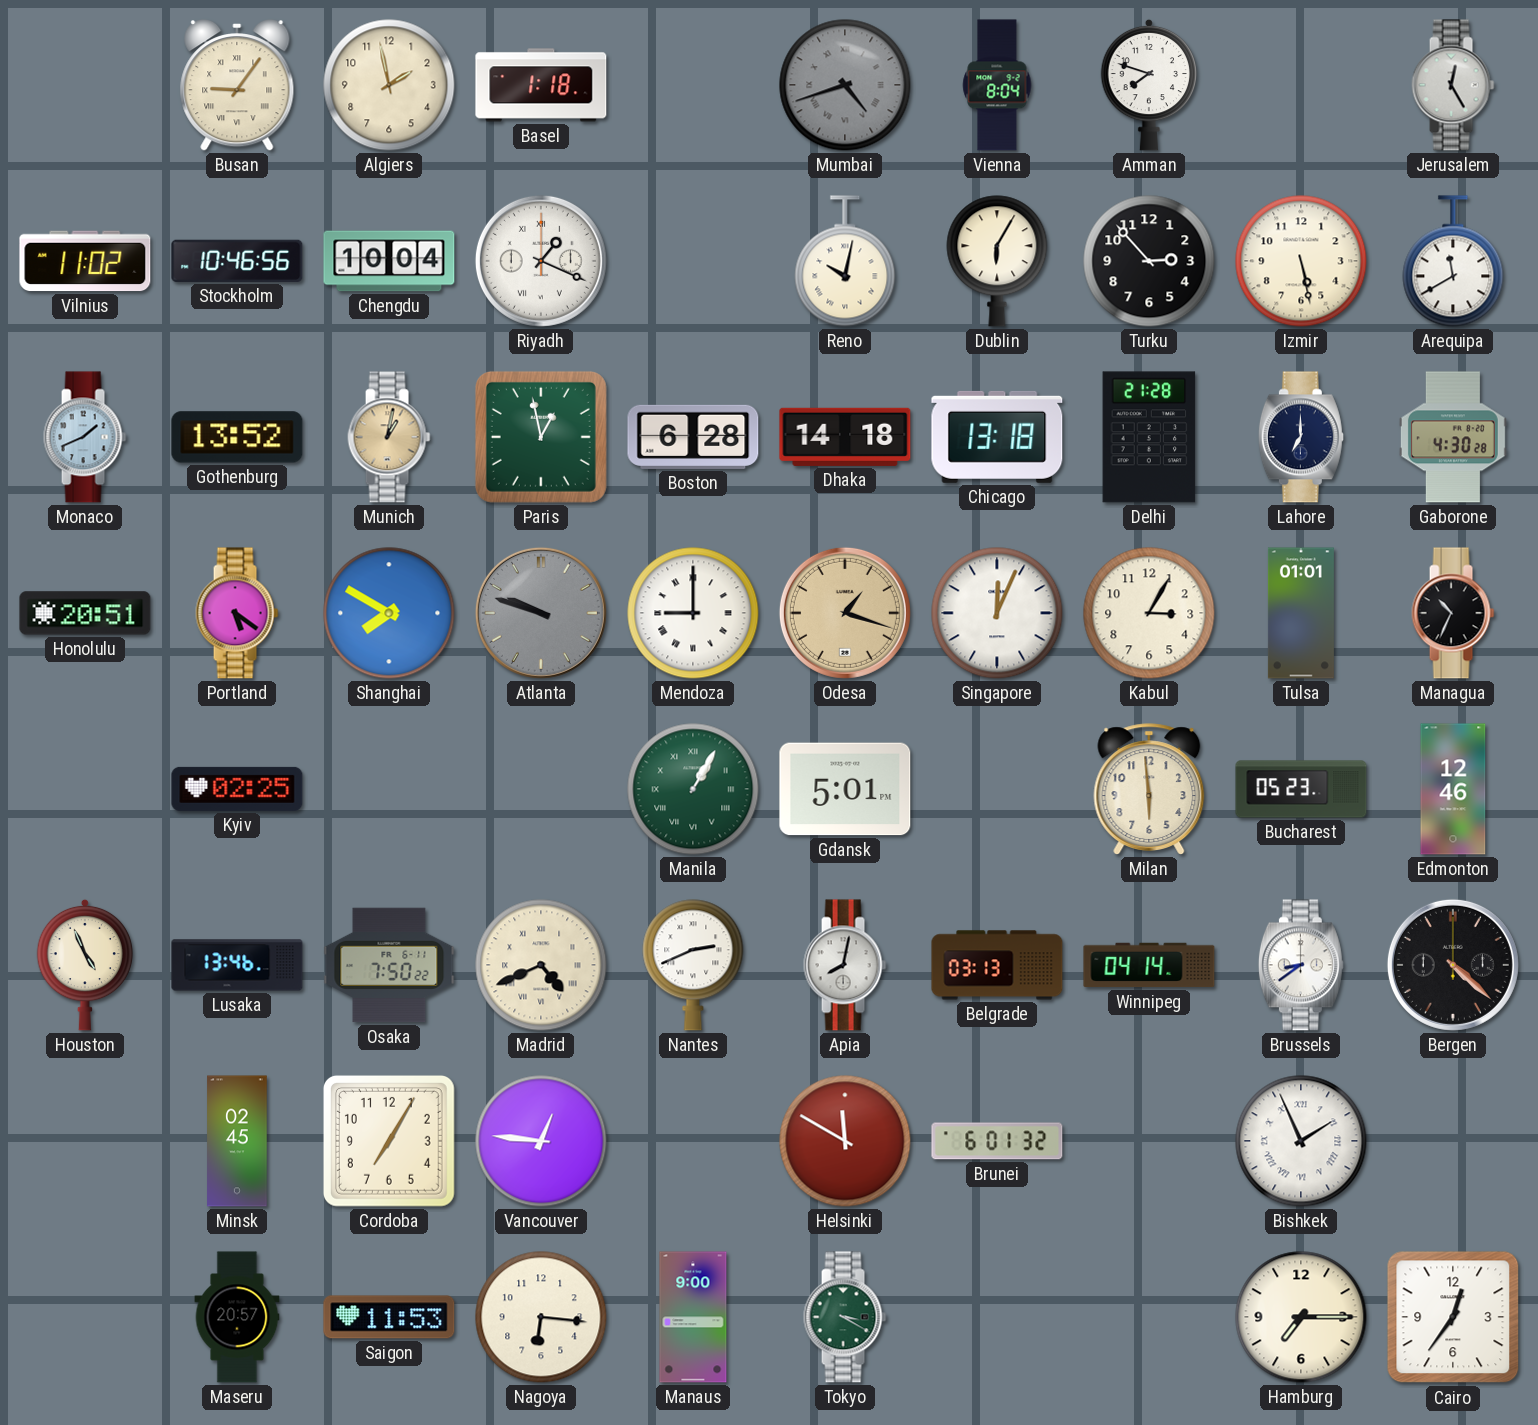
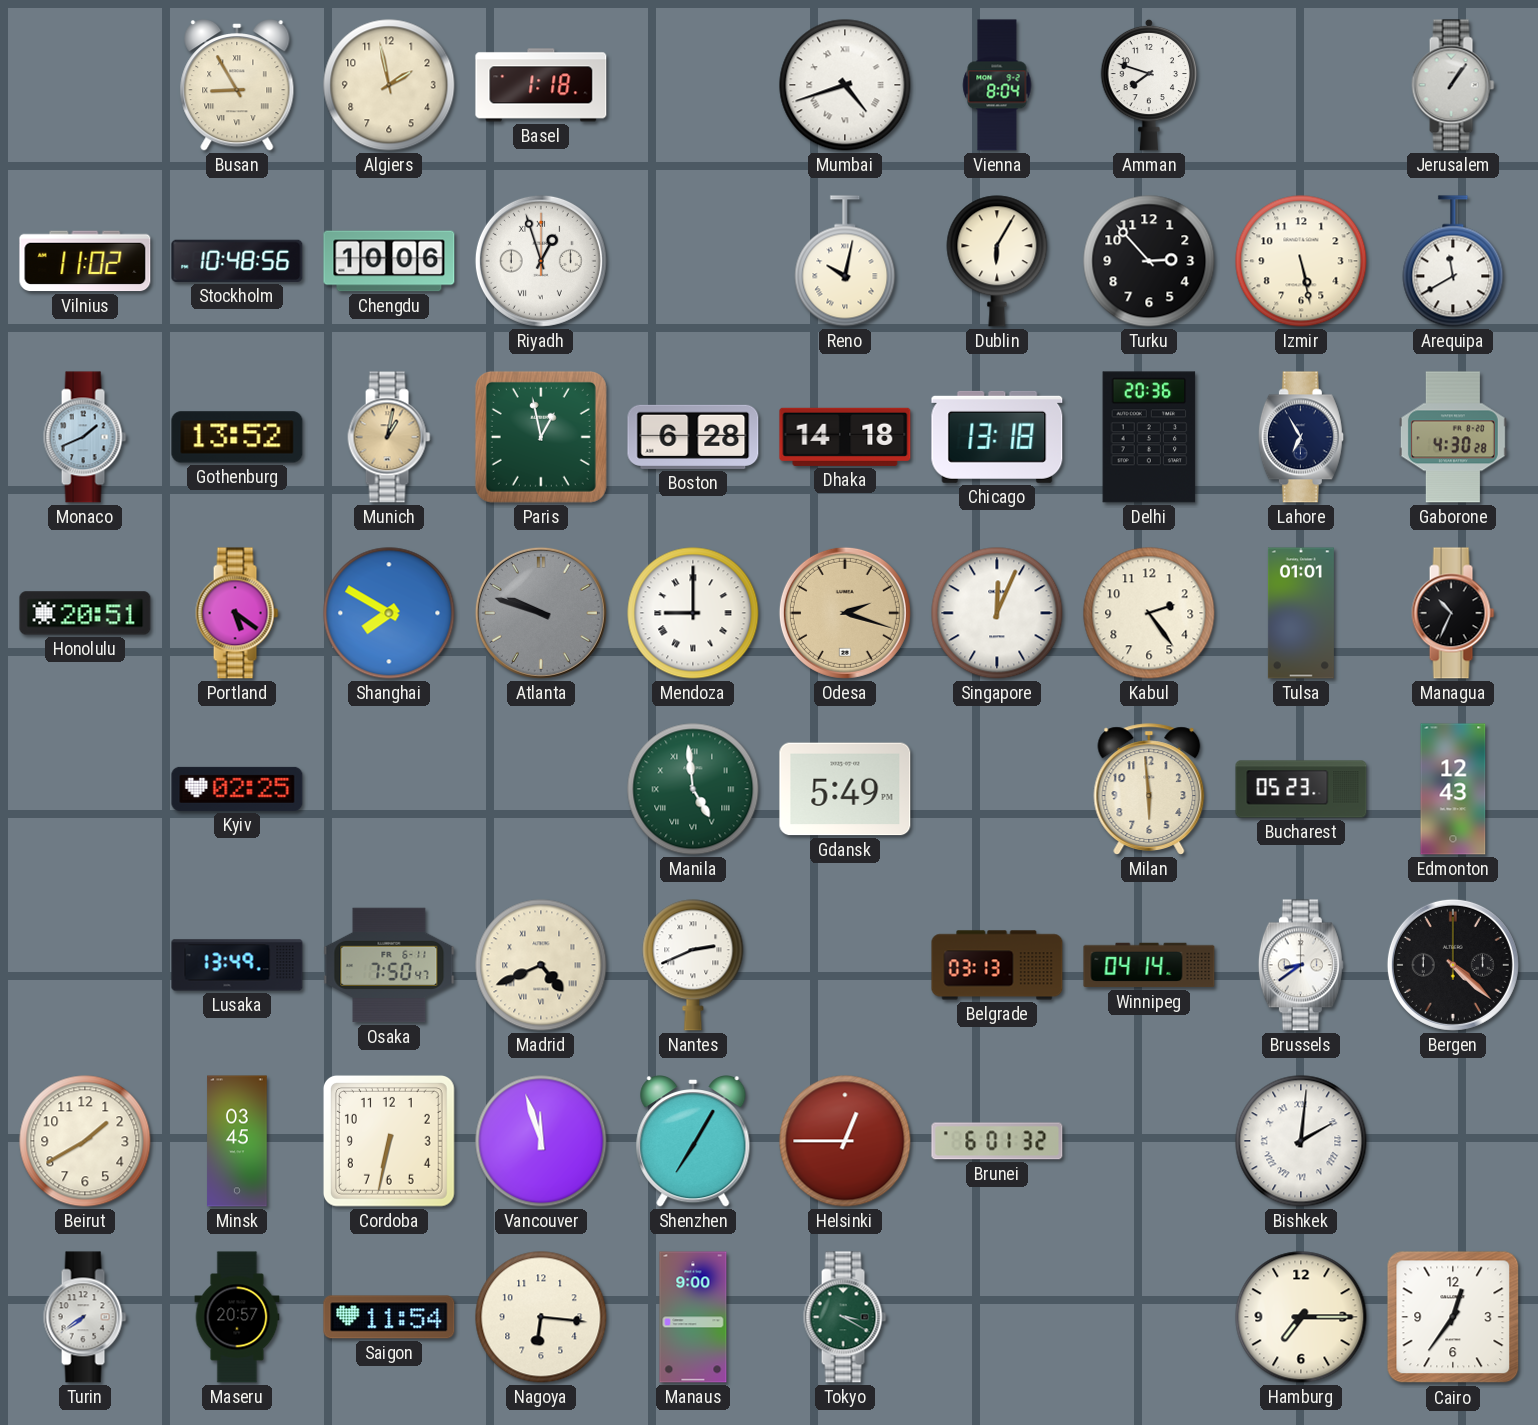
Busan: 9:06 -> 8:55
Mumbai dial: grey -> white
Jerusalem: 12:25 -> 1:06
Stockholm: 10:46 -> 10:48
Chengdu: 10:04 -> 10:06
Riyadh: 1:19 -> 12:57
Delhi: 21:28 -> 20:36
Lahore: 7:00 -> 6:55
Odesa: 1:18 -> 2:18
Kabul: 3:05 -> 2:24
Manila: 1:05 -> 4:59
Gdansk: 5:01 -> 5:49
Edmonton: 12:46 -> 12:43
Houston: 4:56 -> none
Lusaka: 13:46 -> 13:49
Osaka: 7:50:22 -> 7:50:47
Apia: 8:02 -> none
Beirut: none -> 1:40
Minsk: 02:45 -> 03:45
Cordoba: 7:05 -> 6:32
Vancouver: 12:46 -> 11:57
Shenzhen: none -> 7:05
Helsinki: 11:50 -> 12:45
Bishkek: 1:56 -> 2:01
Turin: none -> 7:39
Saigon: 11:53 -> 11:54
